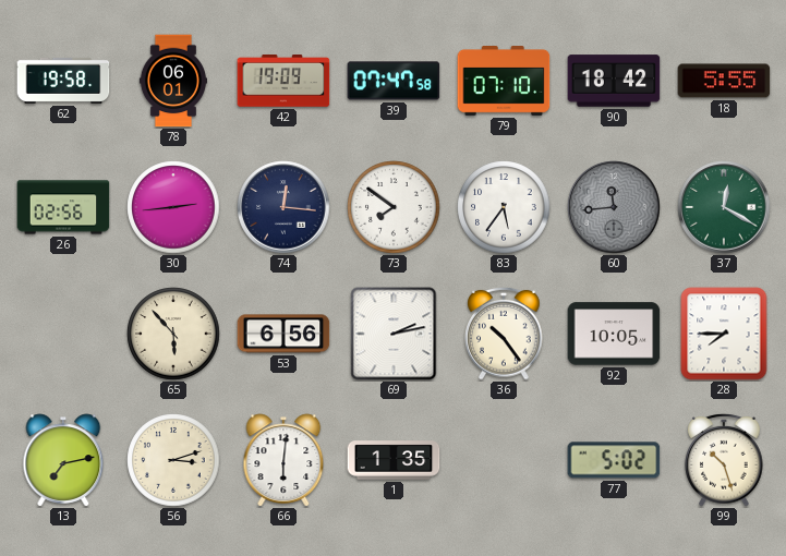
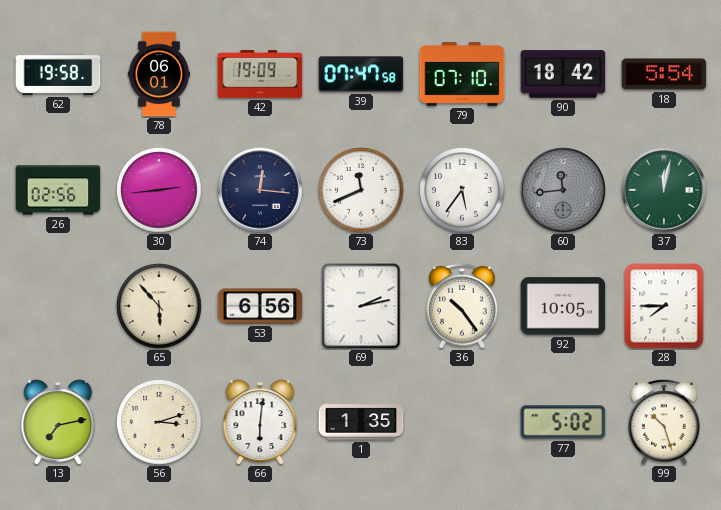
18: 5:55 -> 5:54
73: 7:51 -> 11:41
37: 12:20 -> 12:02
